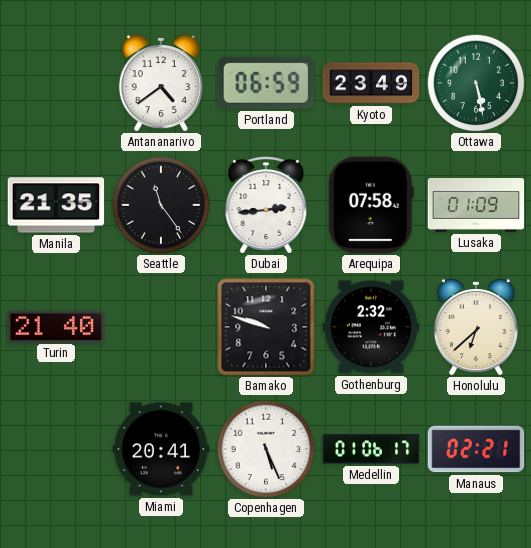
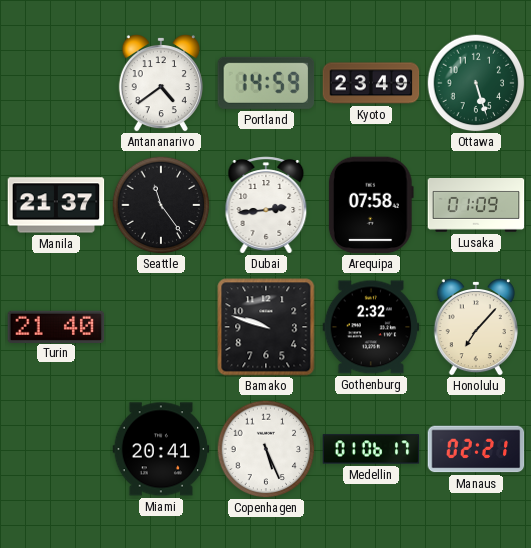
Portland: 06:59 -> 14:59
Ottawa: 5:28 -> 5:27
Manila: 21:35 -> 21:37
Honolulu: 6:38 -> 7:07
